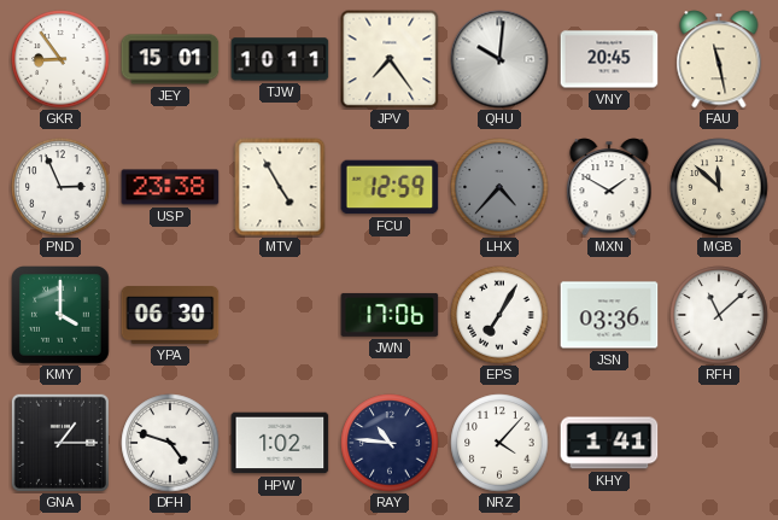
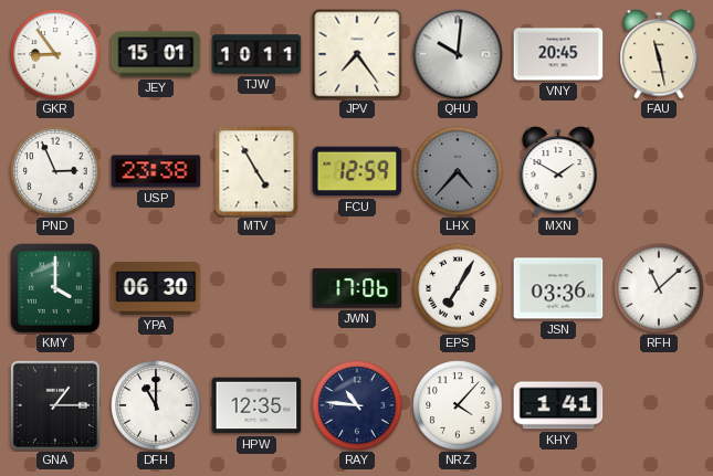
MGB: 11:52 -> none
DFH: 4:48 -> 11:00
HPW: 1:02 -> 12:35
